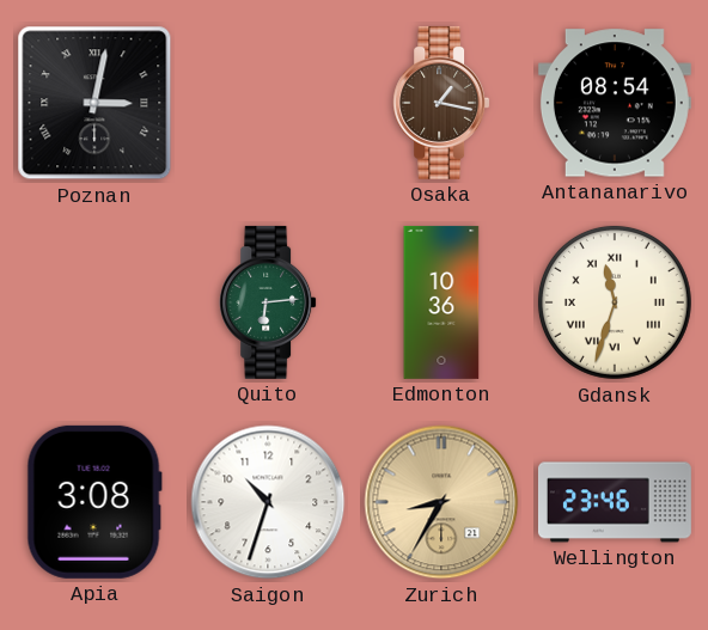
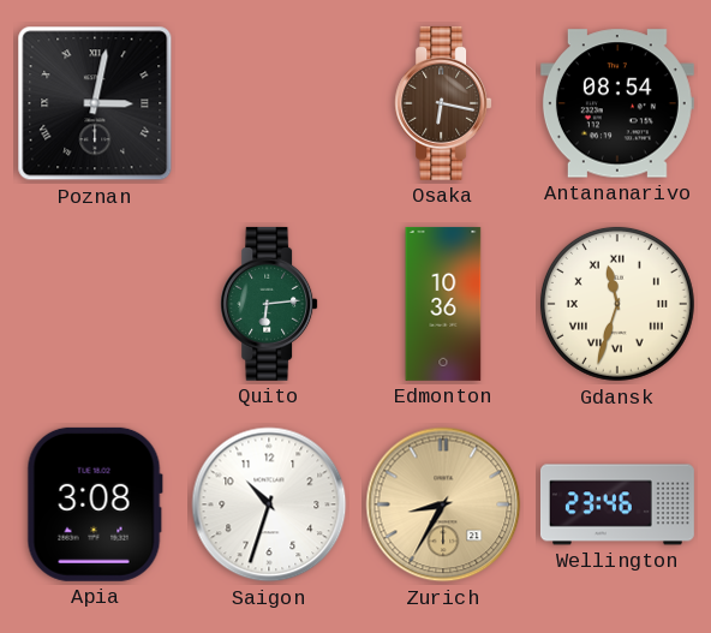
Osaka: 1:17 -> 6:17
